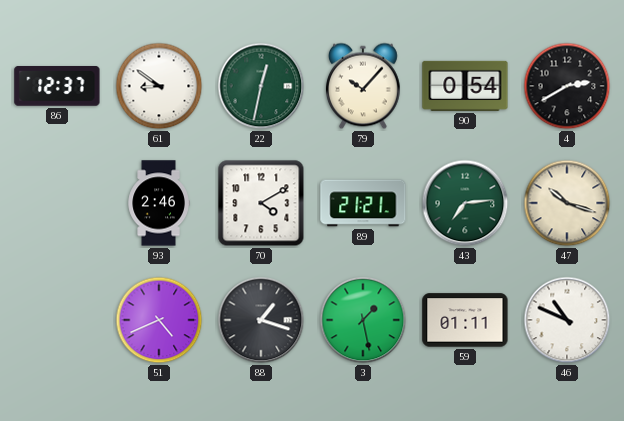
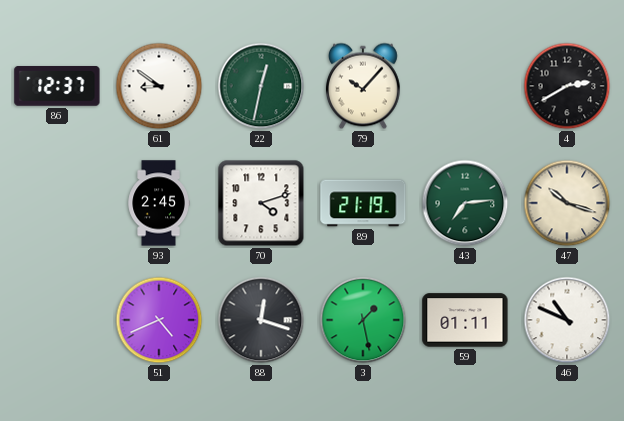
90: 0:54 -> none
93: 2:46 -> 2:45
70: 4:10 -> 4:12
89: 21:21 -> 21:19
88: 1:18 -> 12:18
